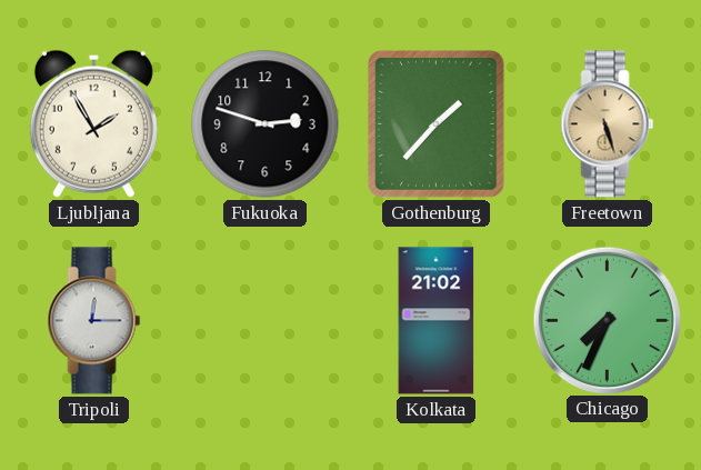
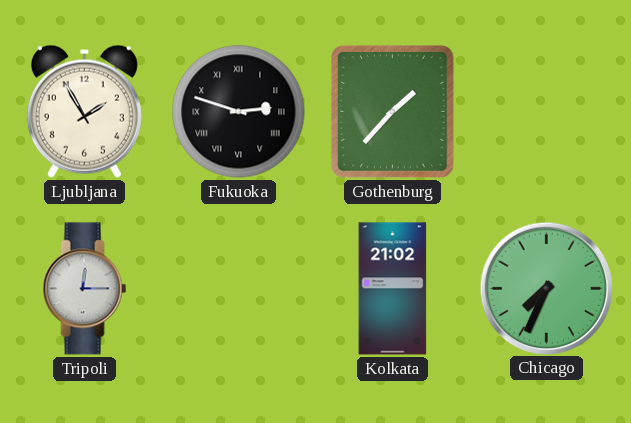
Fukuoka numerals: Arabic -> Roman
Freetown: 5:27 -> none
